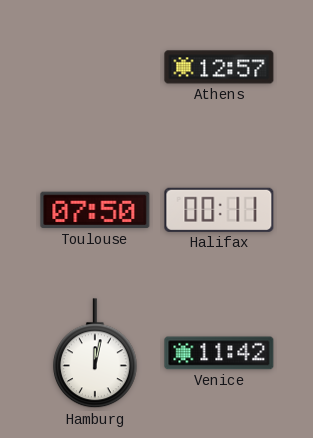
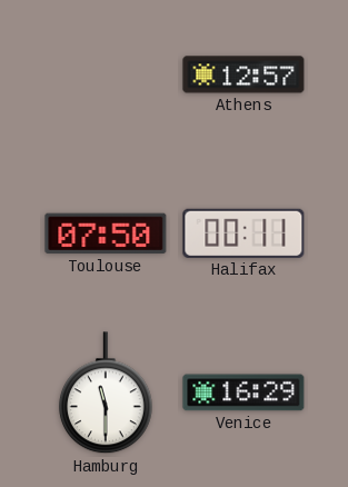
Hamburg: 12:02 -> 11:30
Venice: 11:42 -> 16:29
